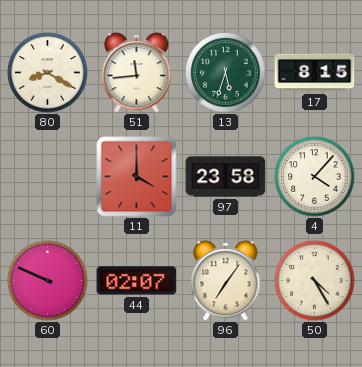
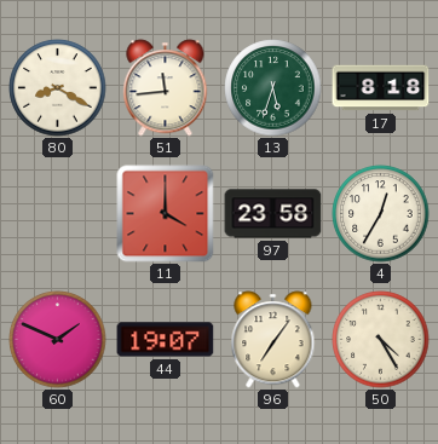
17: 8:15 -> 8:18
4: 4:07 -> 12:35
60: 9:49 -> 1:49
44: 02:07 -> 19:07
